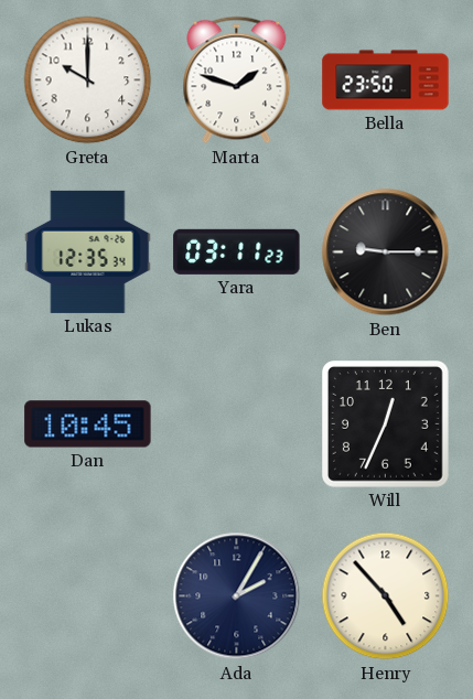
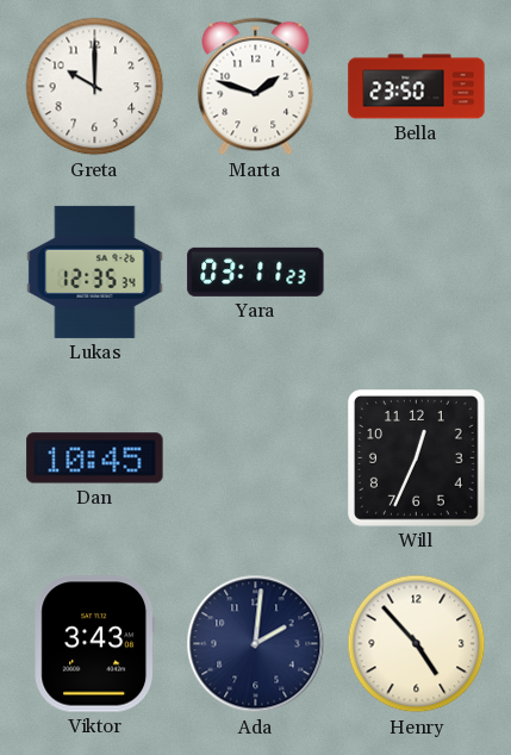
Ben: 9:15 -> none
Viktor: none -> 3:43
Ada: 2:05 -> 2:01
